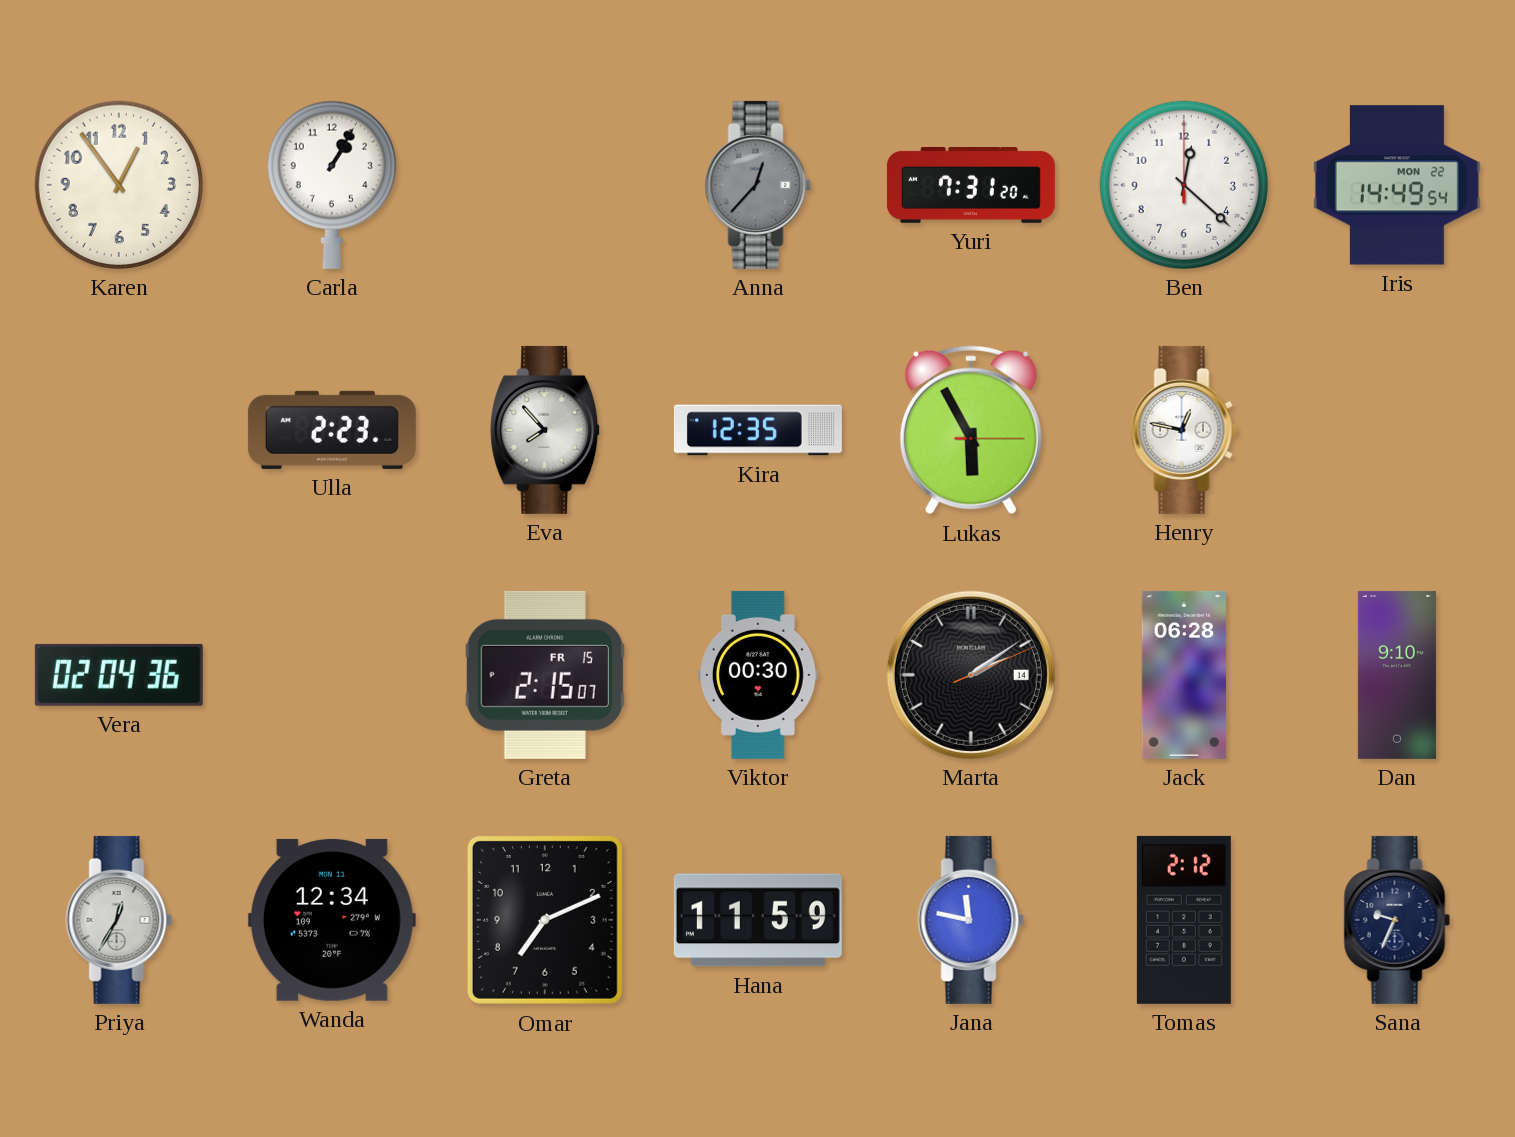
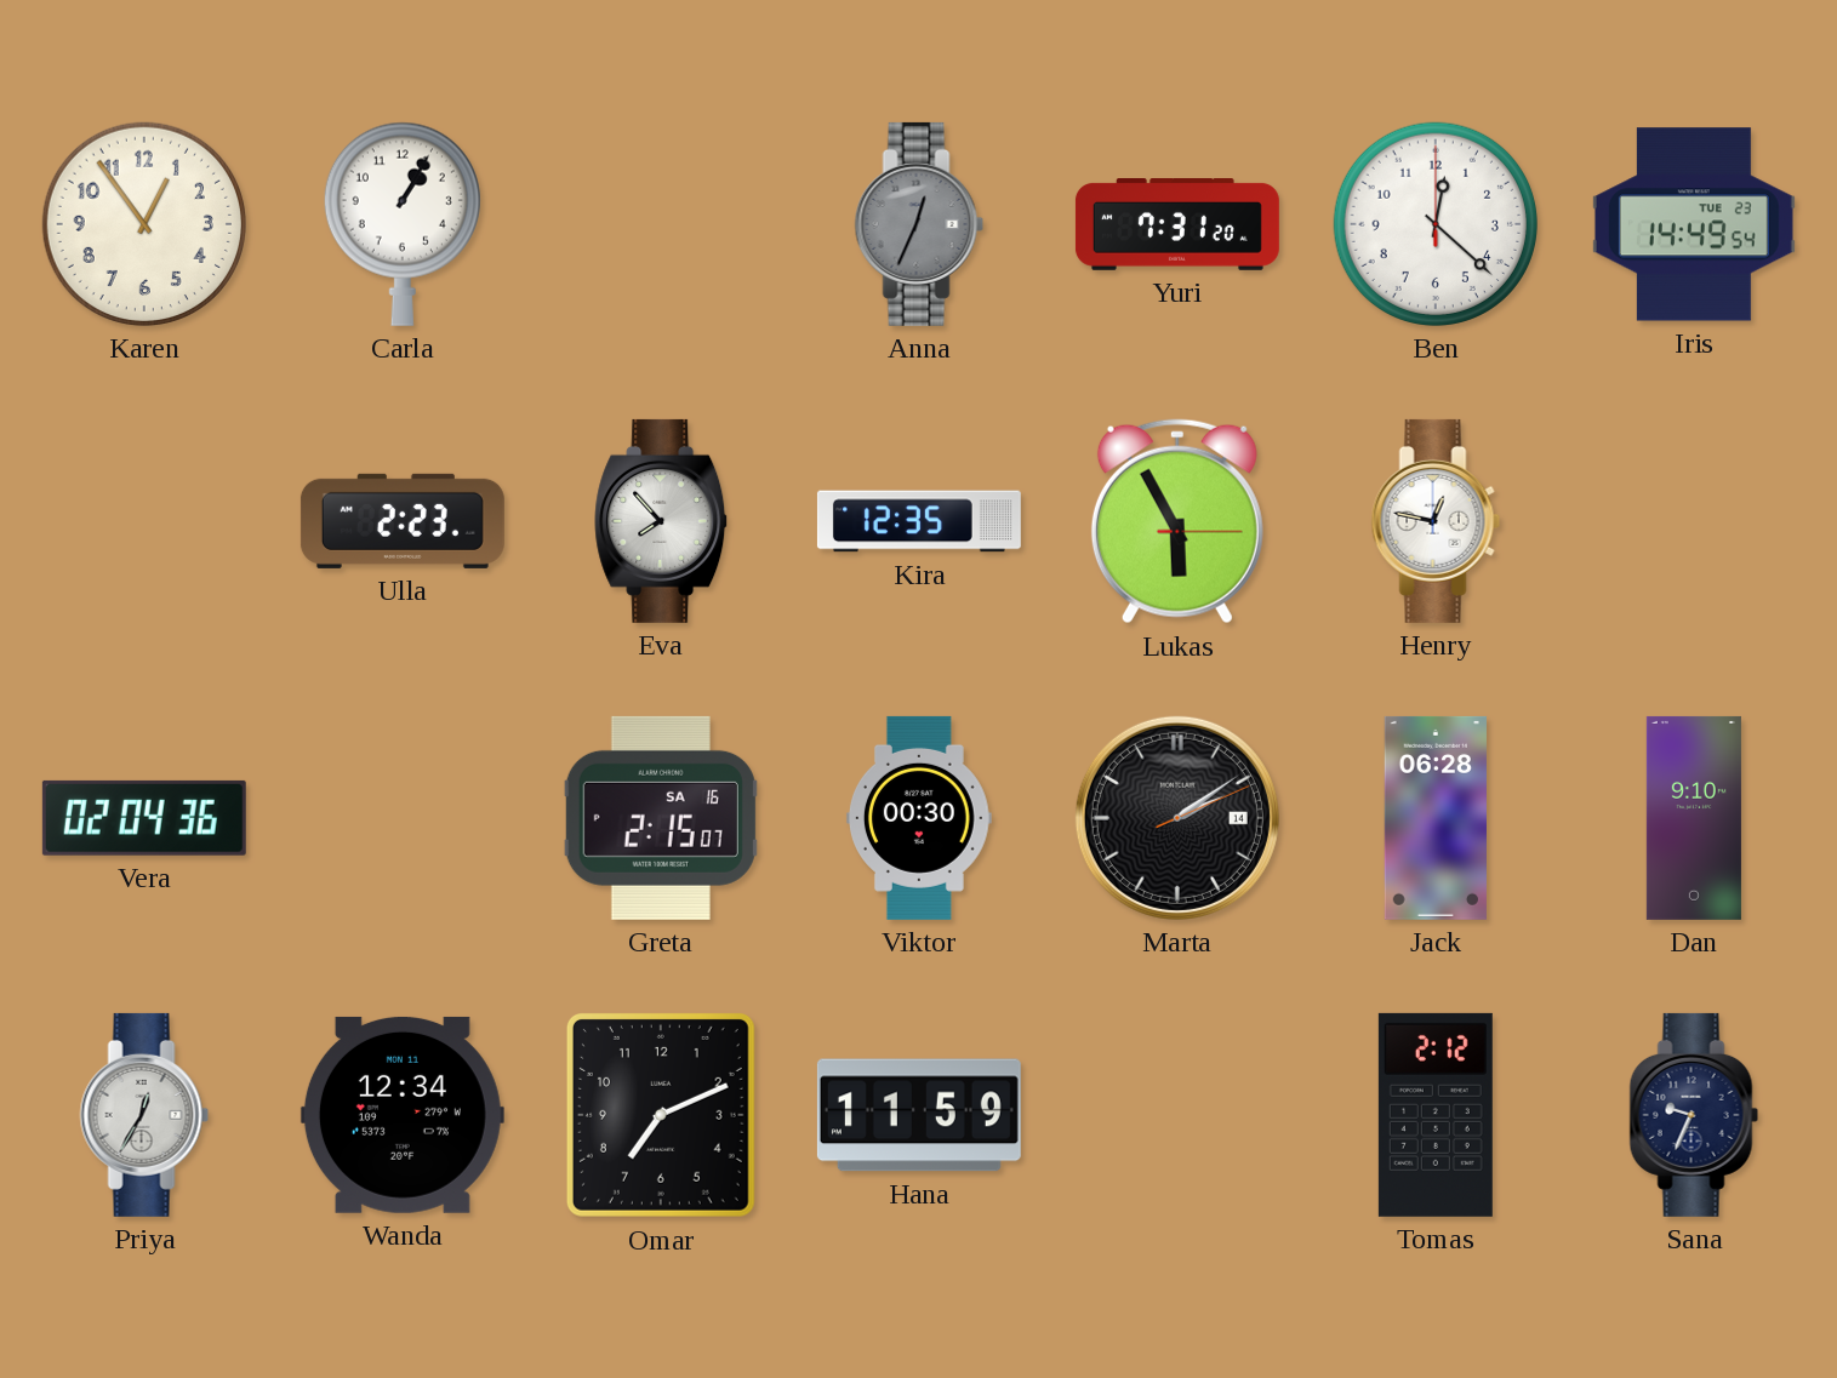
Anna: 12:37 -> 12:34
Iris date: MON 22 -> TUE 23
Greta date: FR 15 -> SA 16
Jana: 11:47 -> none
